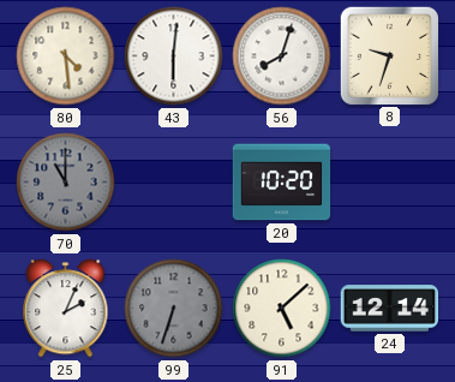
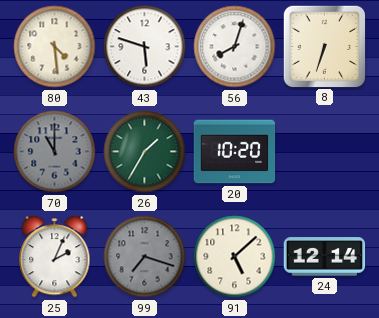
43: 6:01 -> 5:48
8: 9:33 -> 6:33
26: none -> 1:35
99: 6:33 -> 7:18
